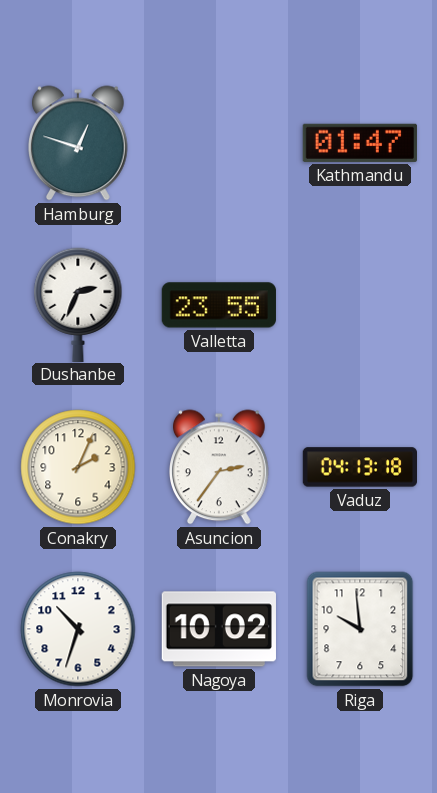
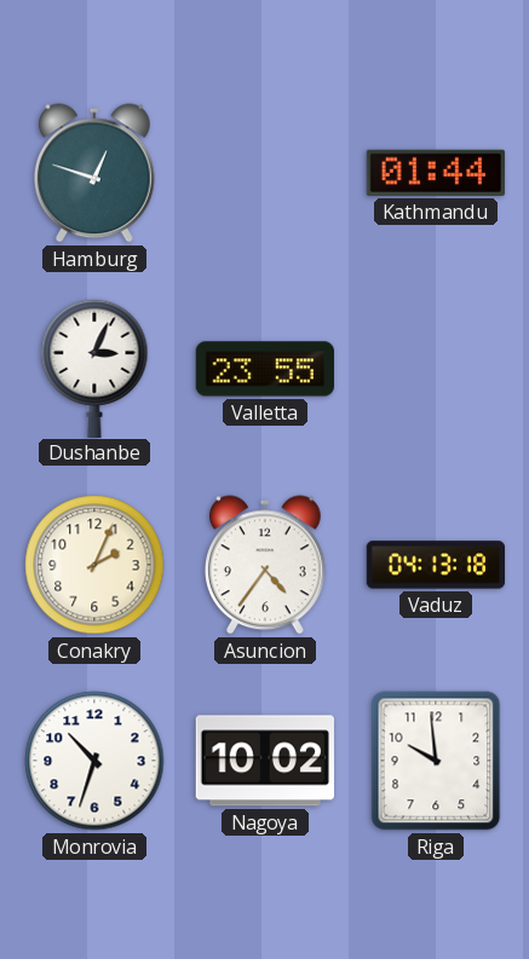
Kathmandu: 01:47 -> 01:44
Dushanbe: 2:34 -> 3:04
Asuncion: 2:36 -> 4:36
